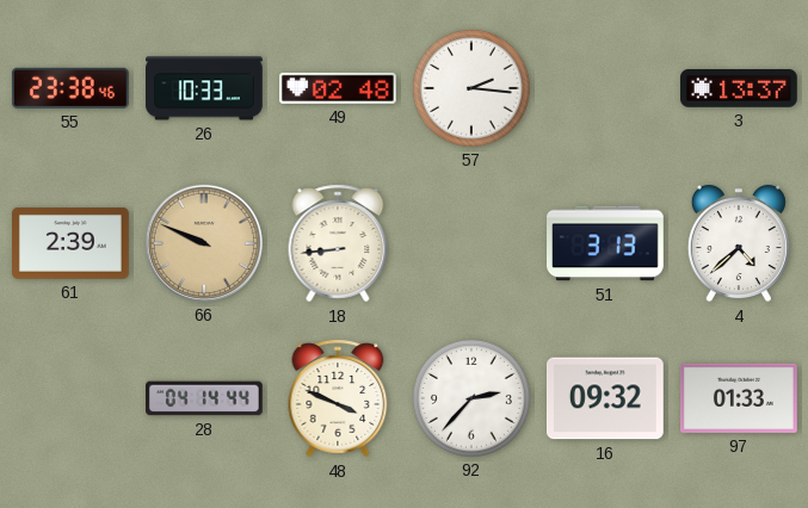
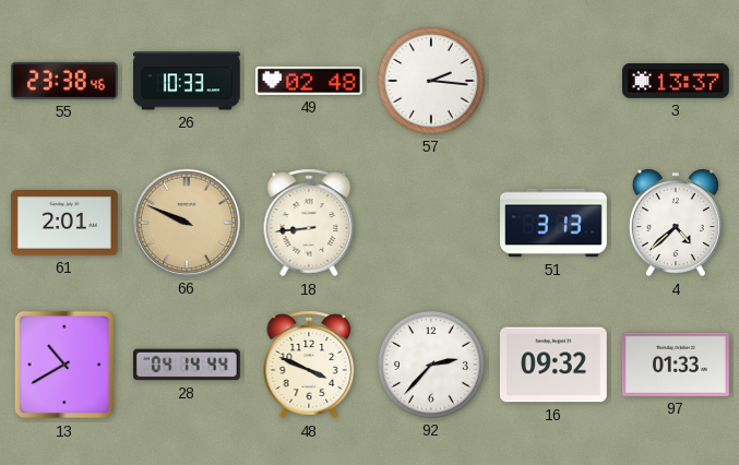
61: 2:39 -> 2:01
13: none -> 10:40
